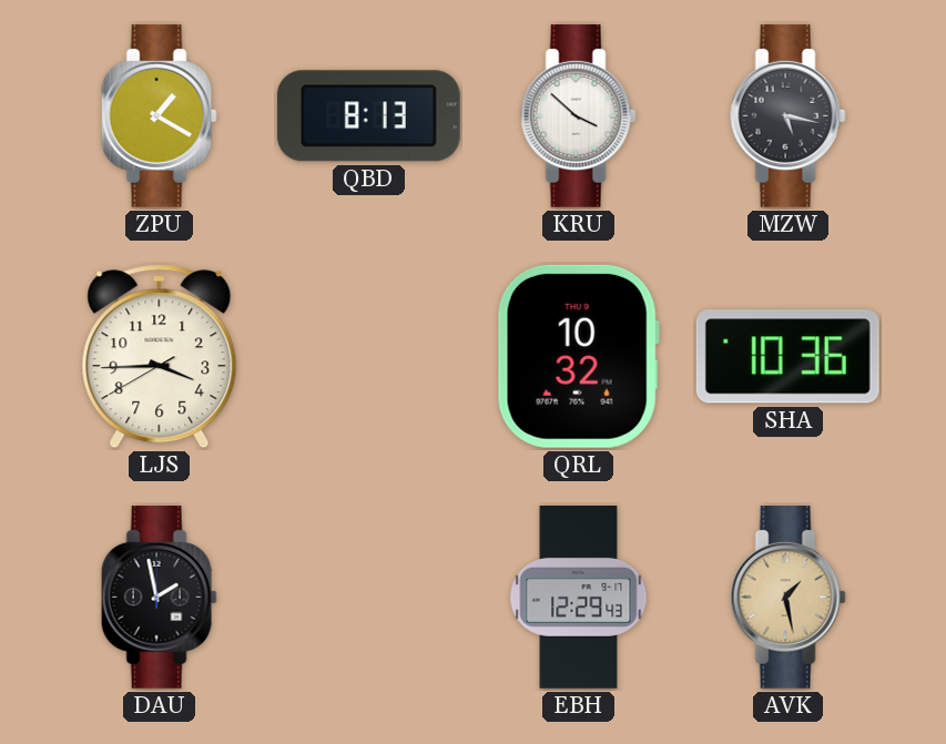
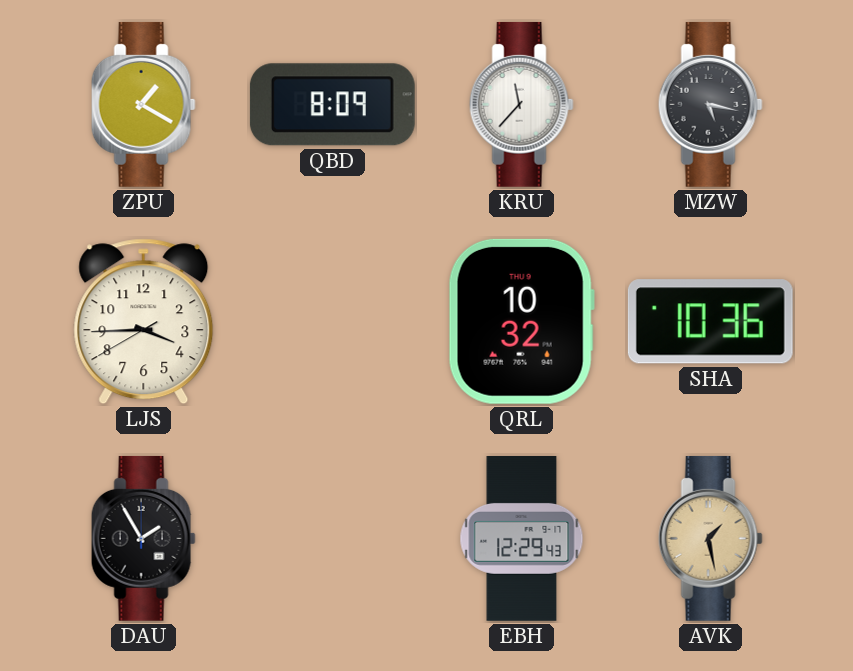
QBD: 8:13 -> 8:09
KRU: 3:52 -> 11:37
DAU: 1:58 -> 1:55
